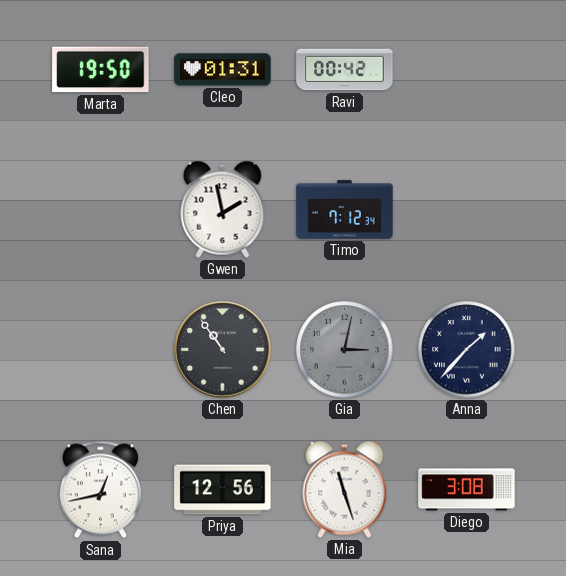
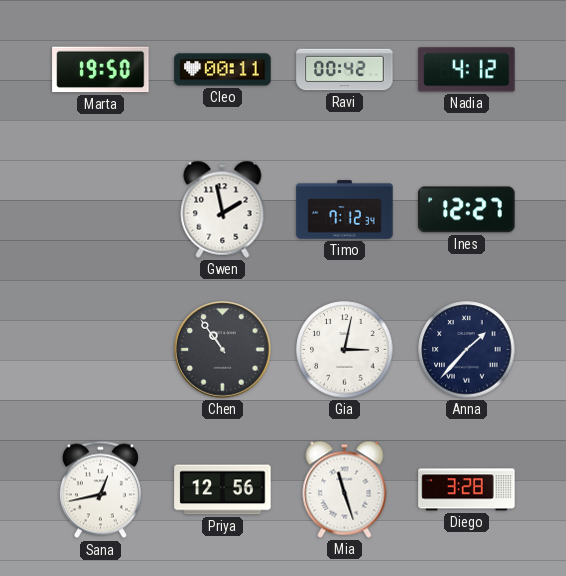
Cleo: 01:31 -> 00:11
Nadia: none -> 4:12
Ines: none -> 12:27
Gia dial: grey -> white
Diego: 3:08 -> 3:28
